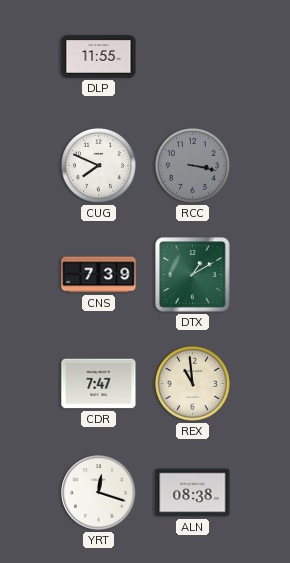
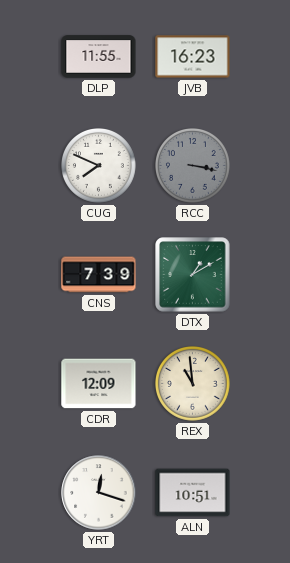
JVB: none -> 16:23
CDR: 7:47 -> 12:09
ALN: 08:38 -> 10:51
